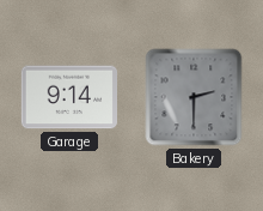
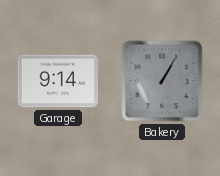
Bakery: 2:30 -> 1:05
